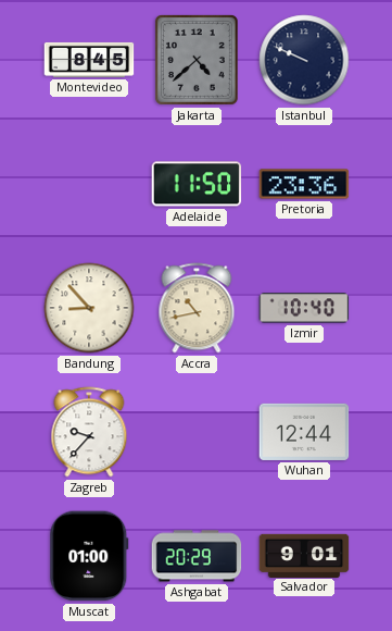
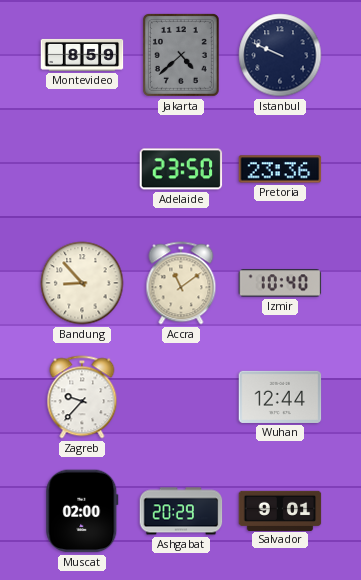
Montevideo: 8:45 -> 8:59
Adelaide: 11:50 -> 23:50
Accra: 10:43 -> 11:09
Muscat: 01:00 -> 02:00
